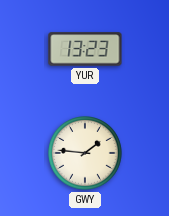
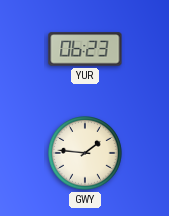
YUR: 13:23 -> 06:23
